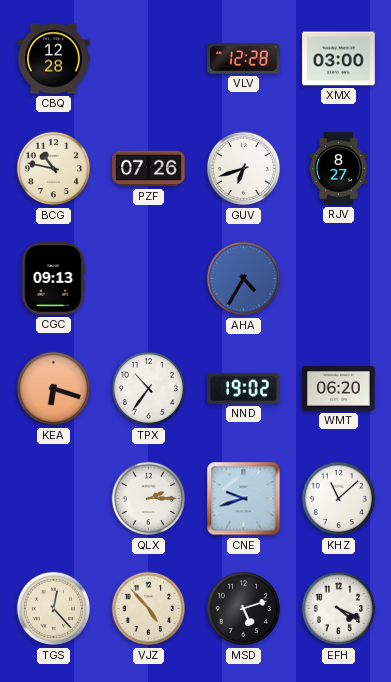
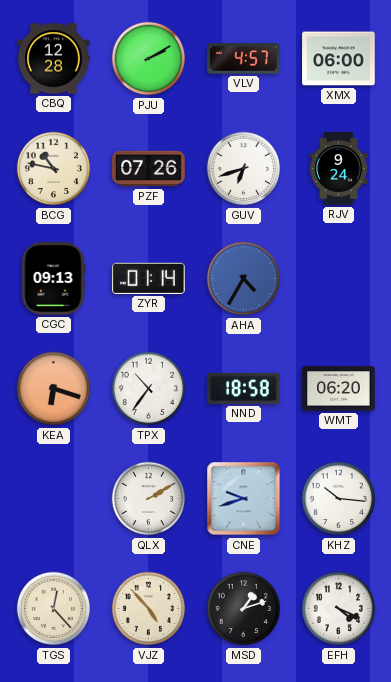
PJU: none -> 2:10
VLV: 12:28 -> 4:57
XMX: 03:00 -> 06:00
RJV: 8:27 -> 9:24
ZYR: none -> 01:14
NND: 19:02 -> 18:58
QLX: 2:15 -> 2:10
KHZ: 11:08 -> 10:16
MSD: 5:12 -> 1:12
